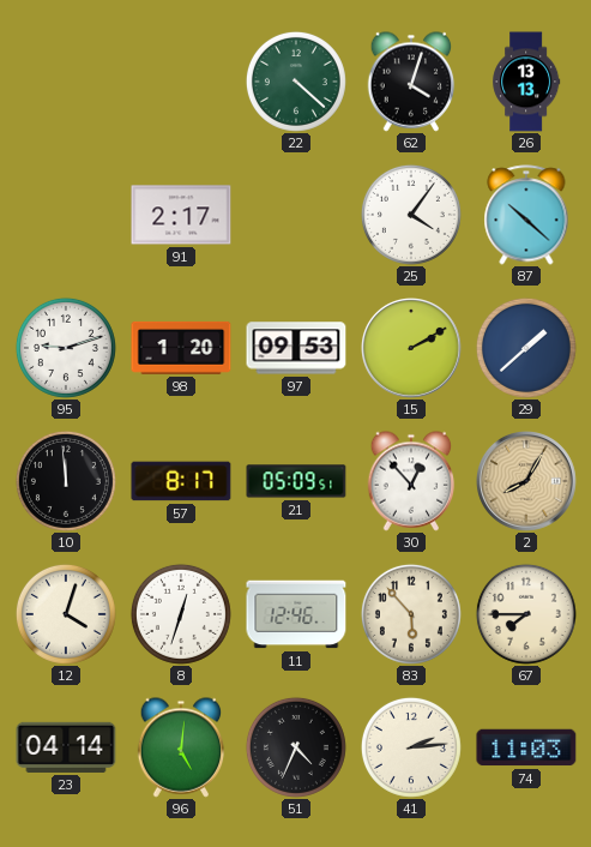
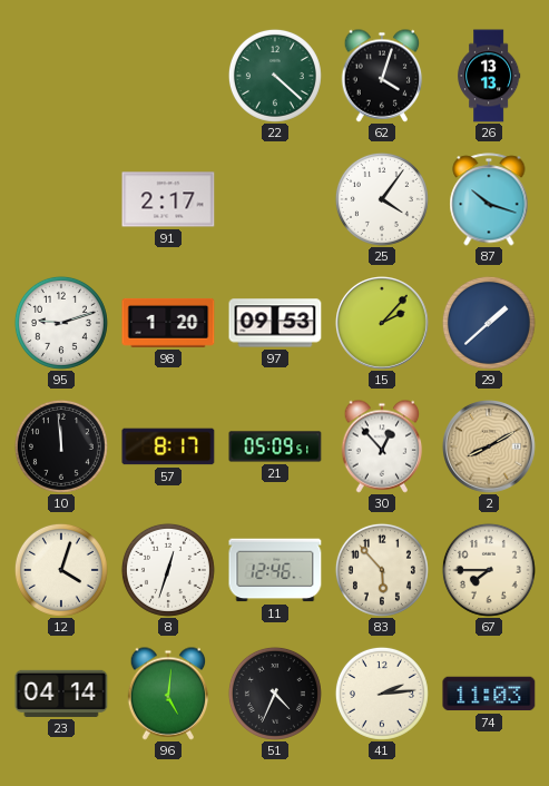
87: 10:22 -> 10:18
15: 2:10 -> 2:07
2: 8:05 -> 8:10
